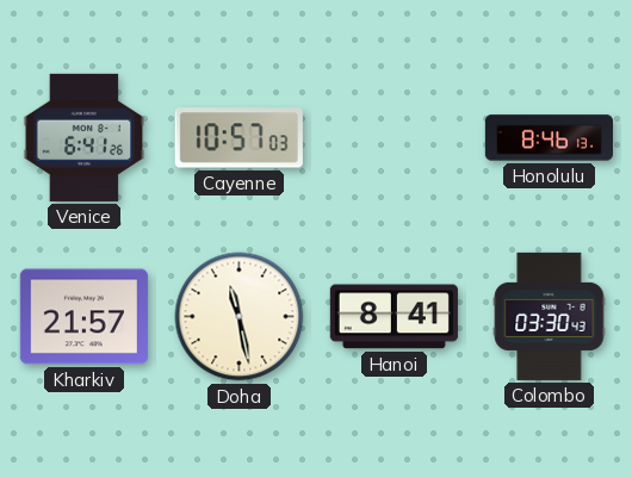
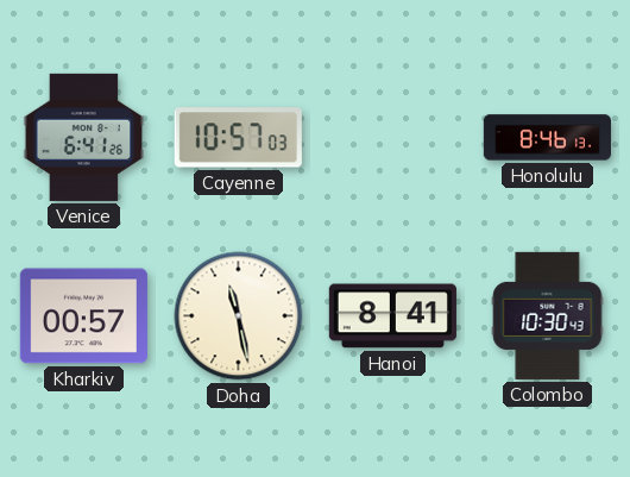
Kharkiv: 21:57 -> 00:57
Colombo: 03:30 -> 10:30
